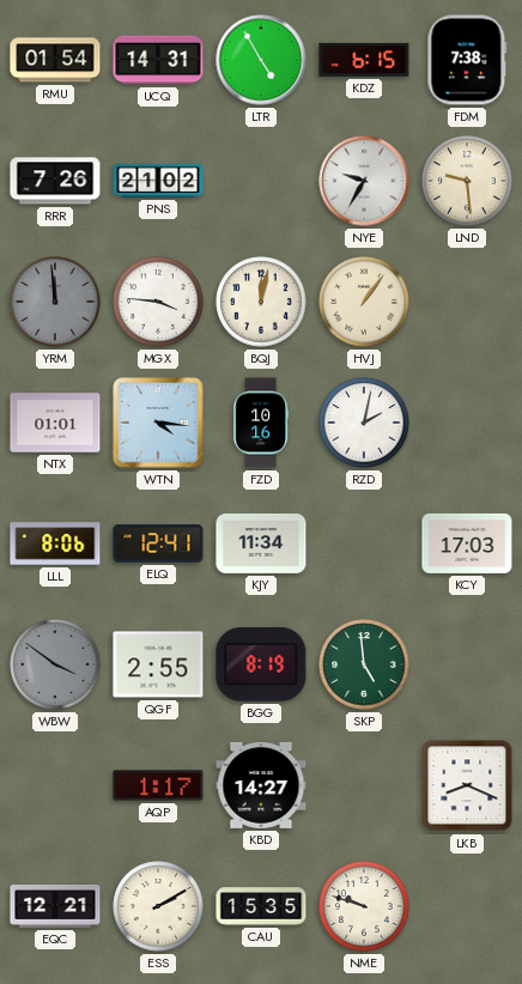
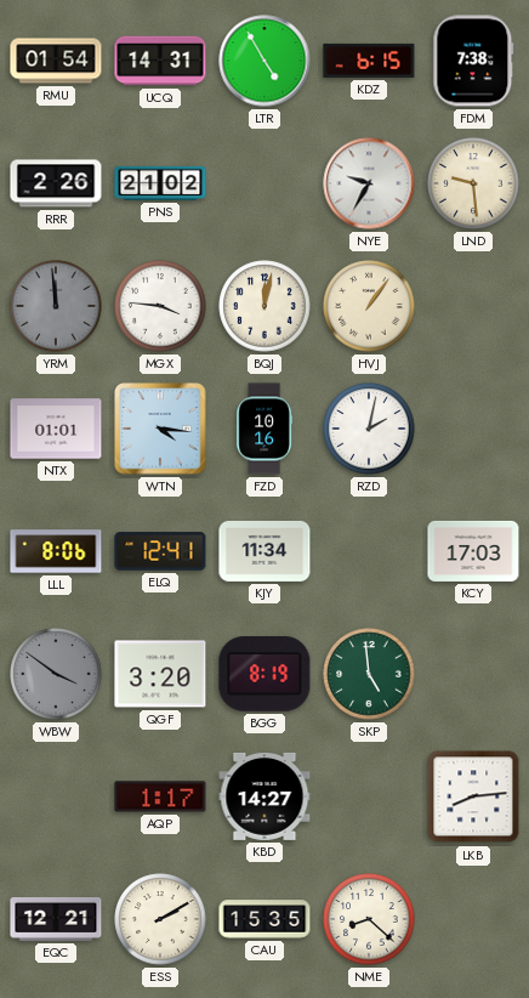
RRR: 7:26 -> 2:26
QGF: 2:55 -> 3:20
LKB: 8:19 -> 8:14
NME: 9:48 -> 8:22
